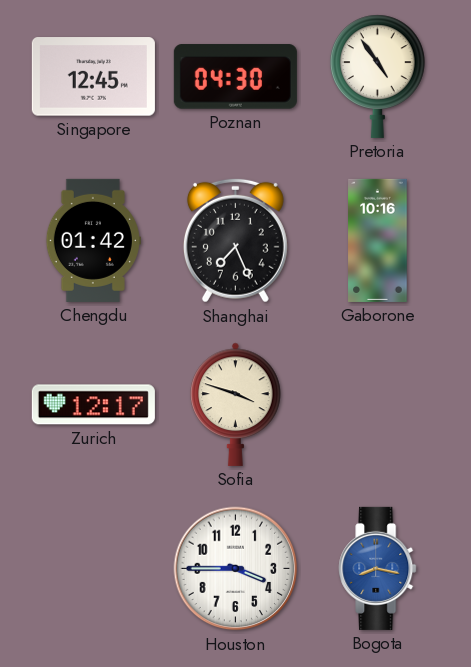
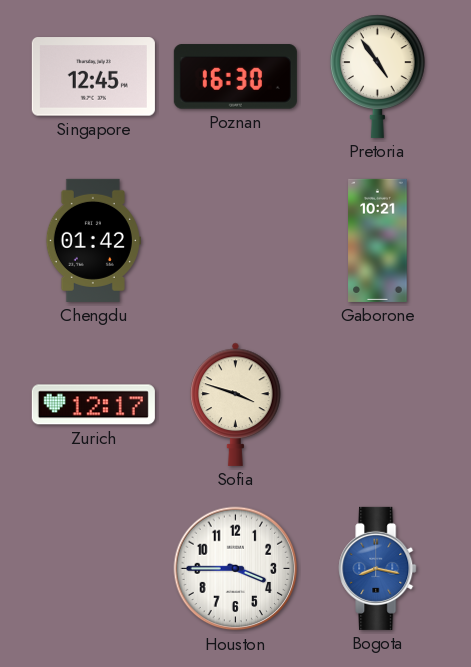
Poznan: 04:30 -> 16:30
Shanghai: 7:26 -> none
Gaborone: 10:16 -> 10:21
